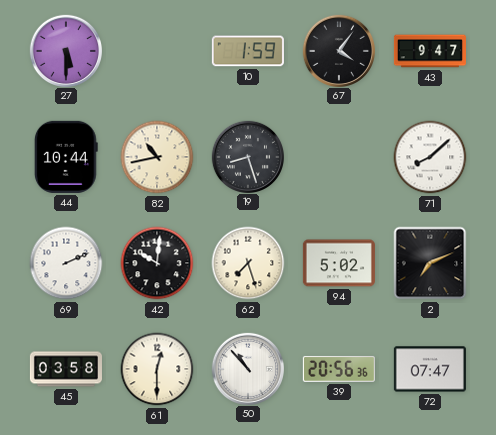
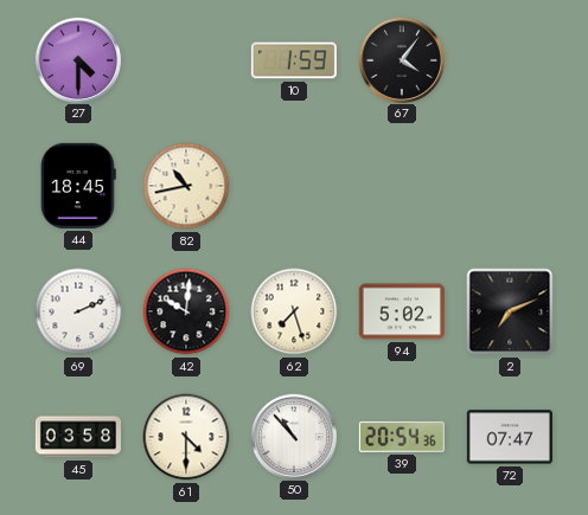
27: 5:30 -> 4:30
43: 9:47 -> none
44: 10:44 -> 18:45
19: 8:27 -> none
71: 8:08 -> none
61: 12:30 -> 4:30
39: 20:56 -> 20:54
